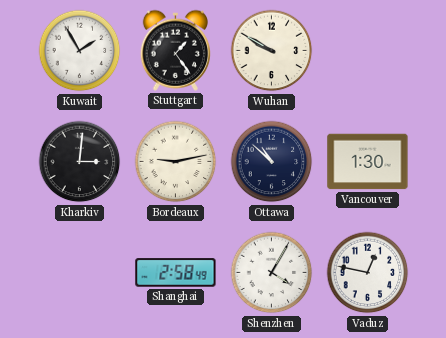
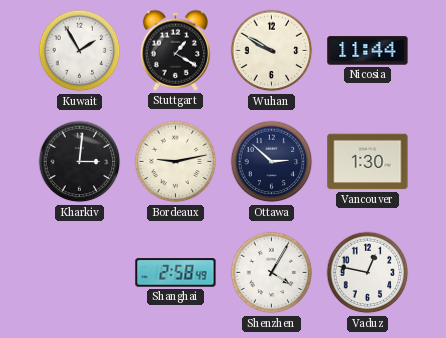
Stuttgart: 1:24 -> 1:20
Nicosia: none -> 11:44
Ottawa: 10:52 -> 2:52
